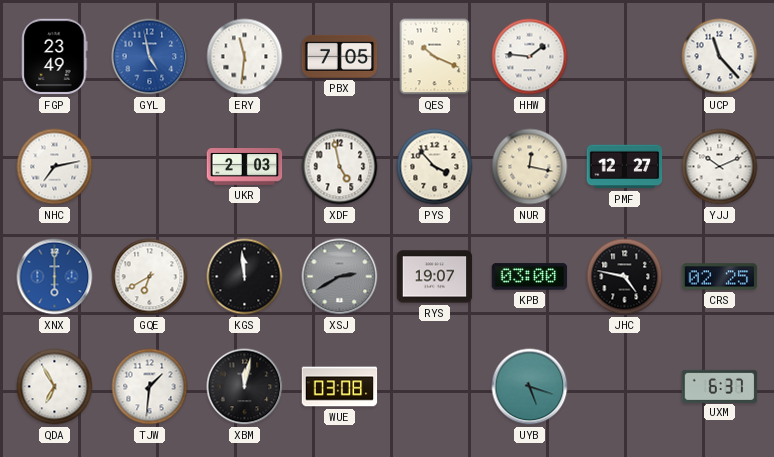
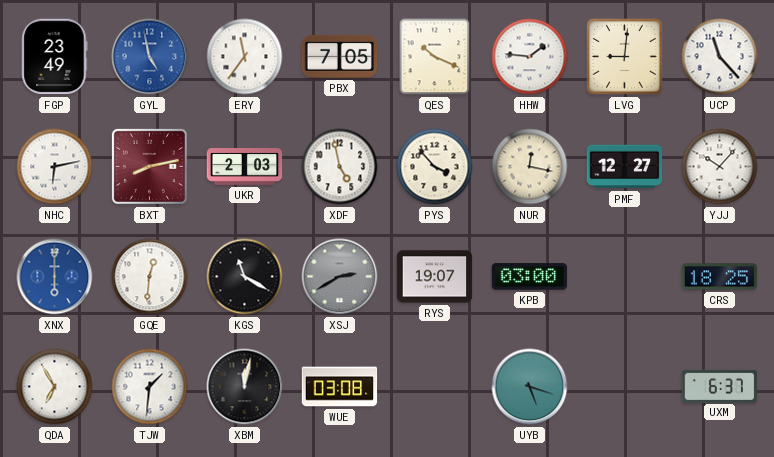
ERY: 11:31 -> 11:36
LVG: none -> 9:01
NHC: 7:13 -> 6:13
BXT: none -> 8:13
YJJ: 10:11 -> 10:07
GQE: 6:40 -> 12:31
KGS: 11:59 -> 11:20
JHC: 4:47 -> none
CRS: 02:25 -> 18:25
